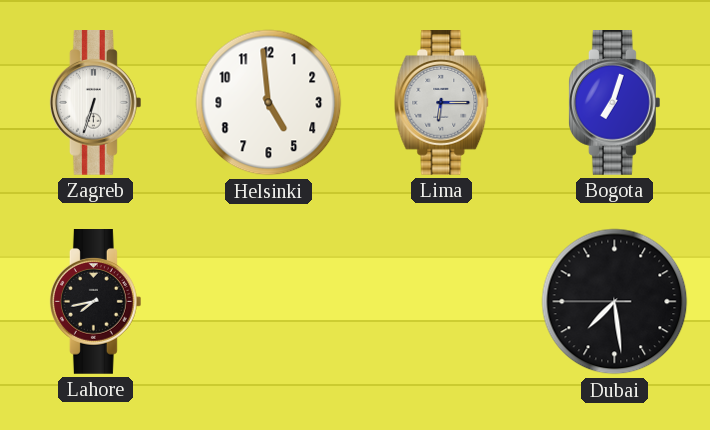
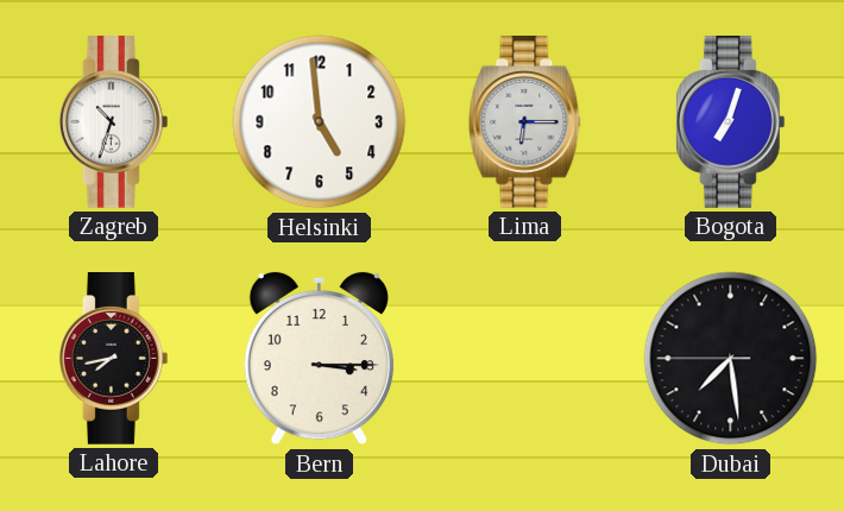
Zagreb: 6:33 -> 10:33
Bern: none -> 3:15
